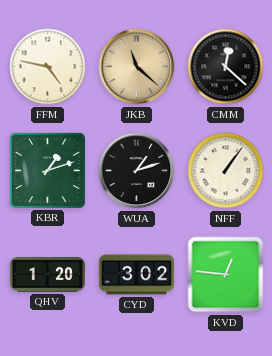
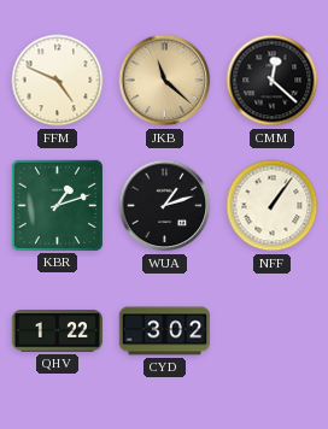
FFM: 4:47 -> 4:49
QHV: 1:20 -> 1:22
KVD: 12:46 -> none
